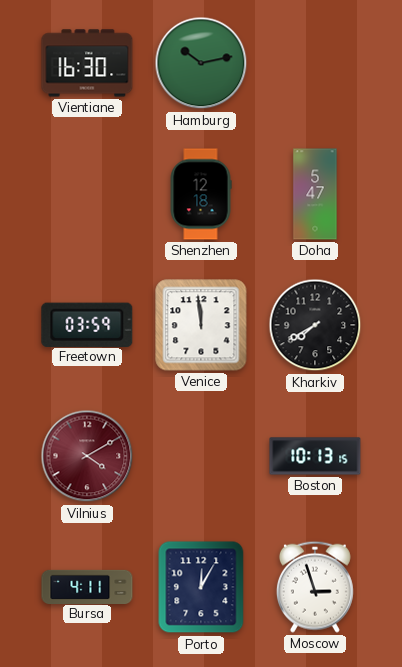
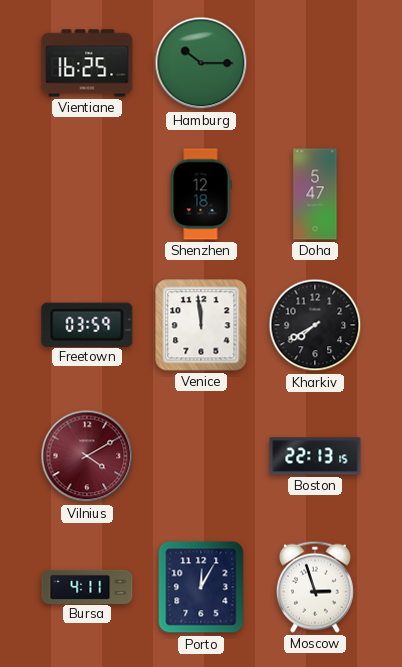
Vientiane: 16:30 -> 16:25
Hamburg: 10:13 -> 10:15
Boston: 10:13 -> 22:13
